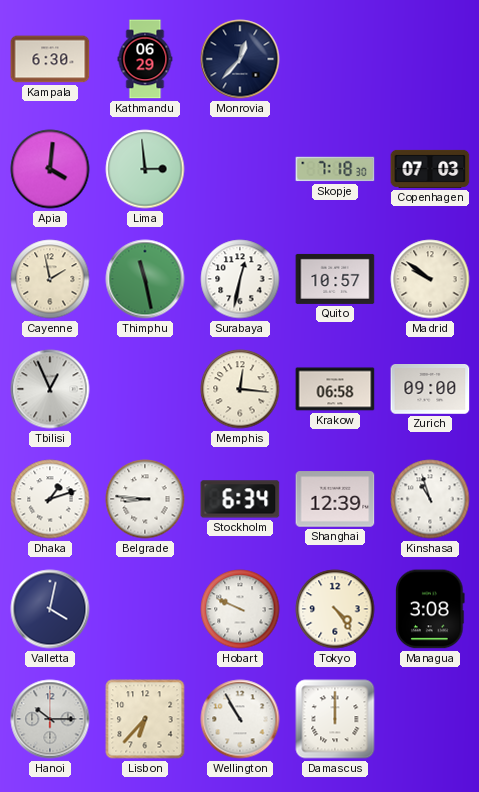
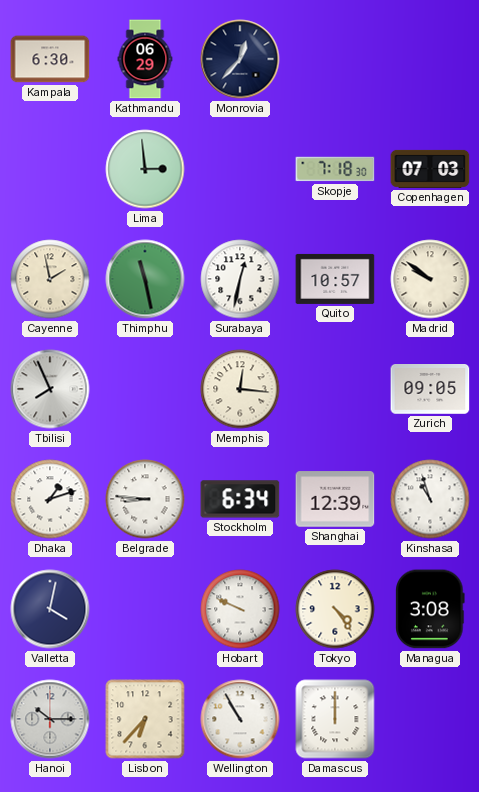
Apia: 4:01 -> none
Tbilisi: 12:56 -> 7:56
Krakow: 06:58 -> none
Zurich: 09:00 -> 09:05
